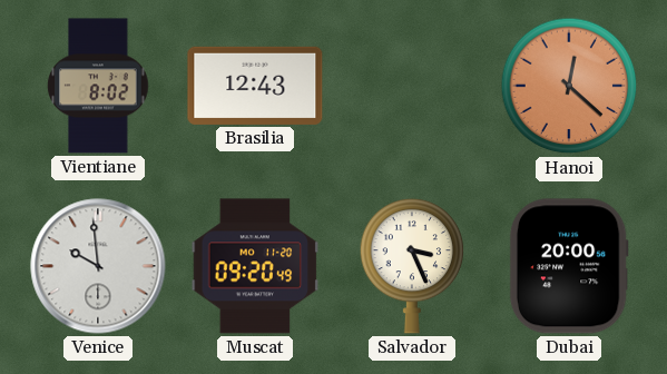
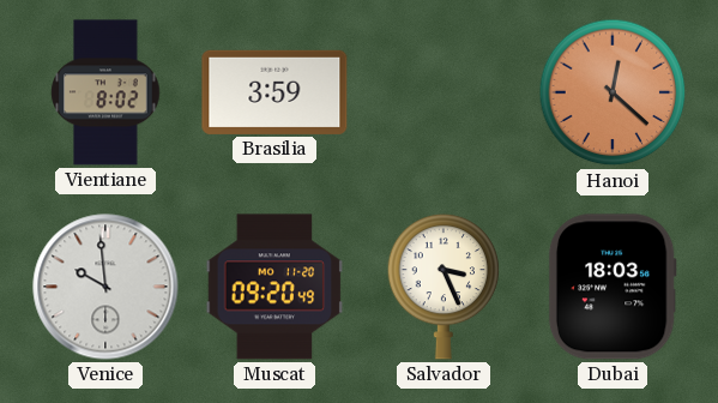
Brasilia: 12:43 -> 3:59
Dubai: 20:00 -> 18:03
